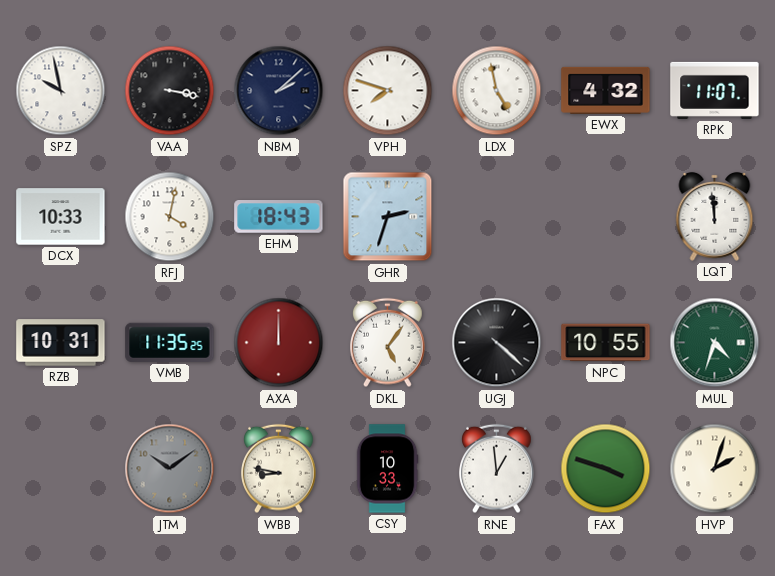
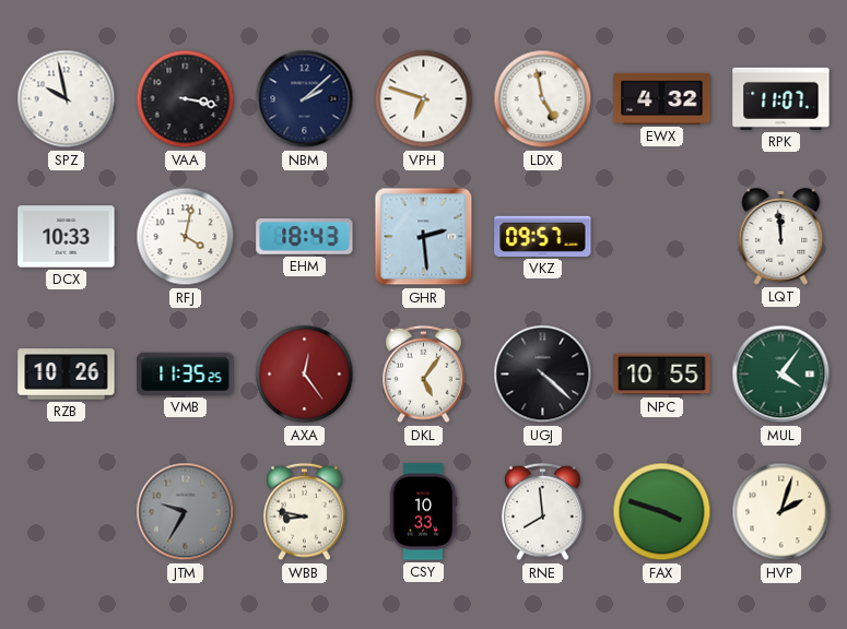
VPH: 7:48 -> 6:48
GHR: 2:33 -> 2:29
VKZ: none -> 09:57
RZB: 10:31 -> 10:26
AXA: 12:00 -> 12:24
MUL: 4:33 -> 4:06
JTM: 10:09 -> 9:35
RNE: 12:59 -> 7:59
